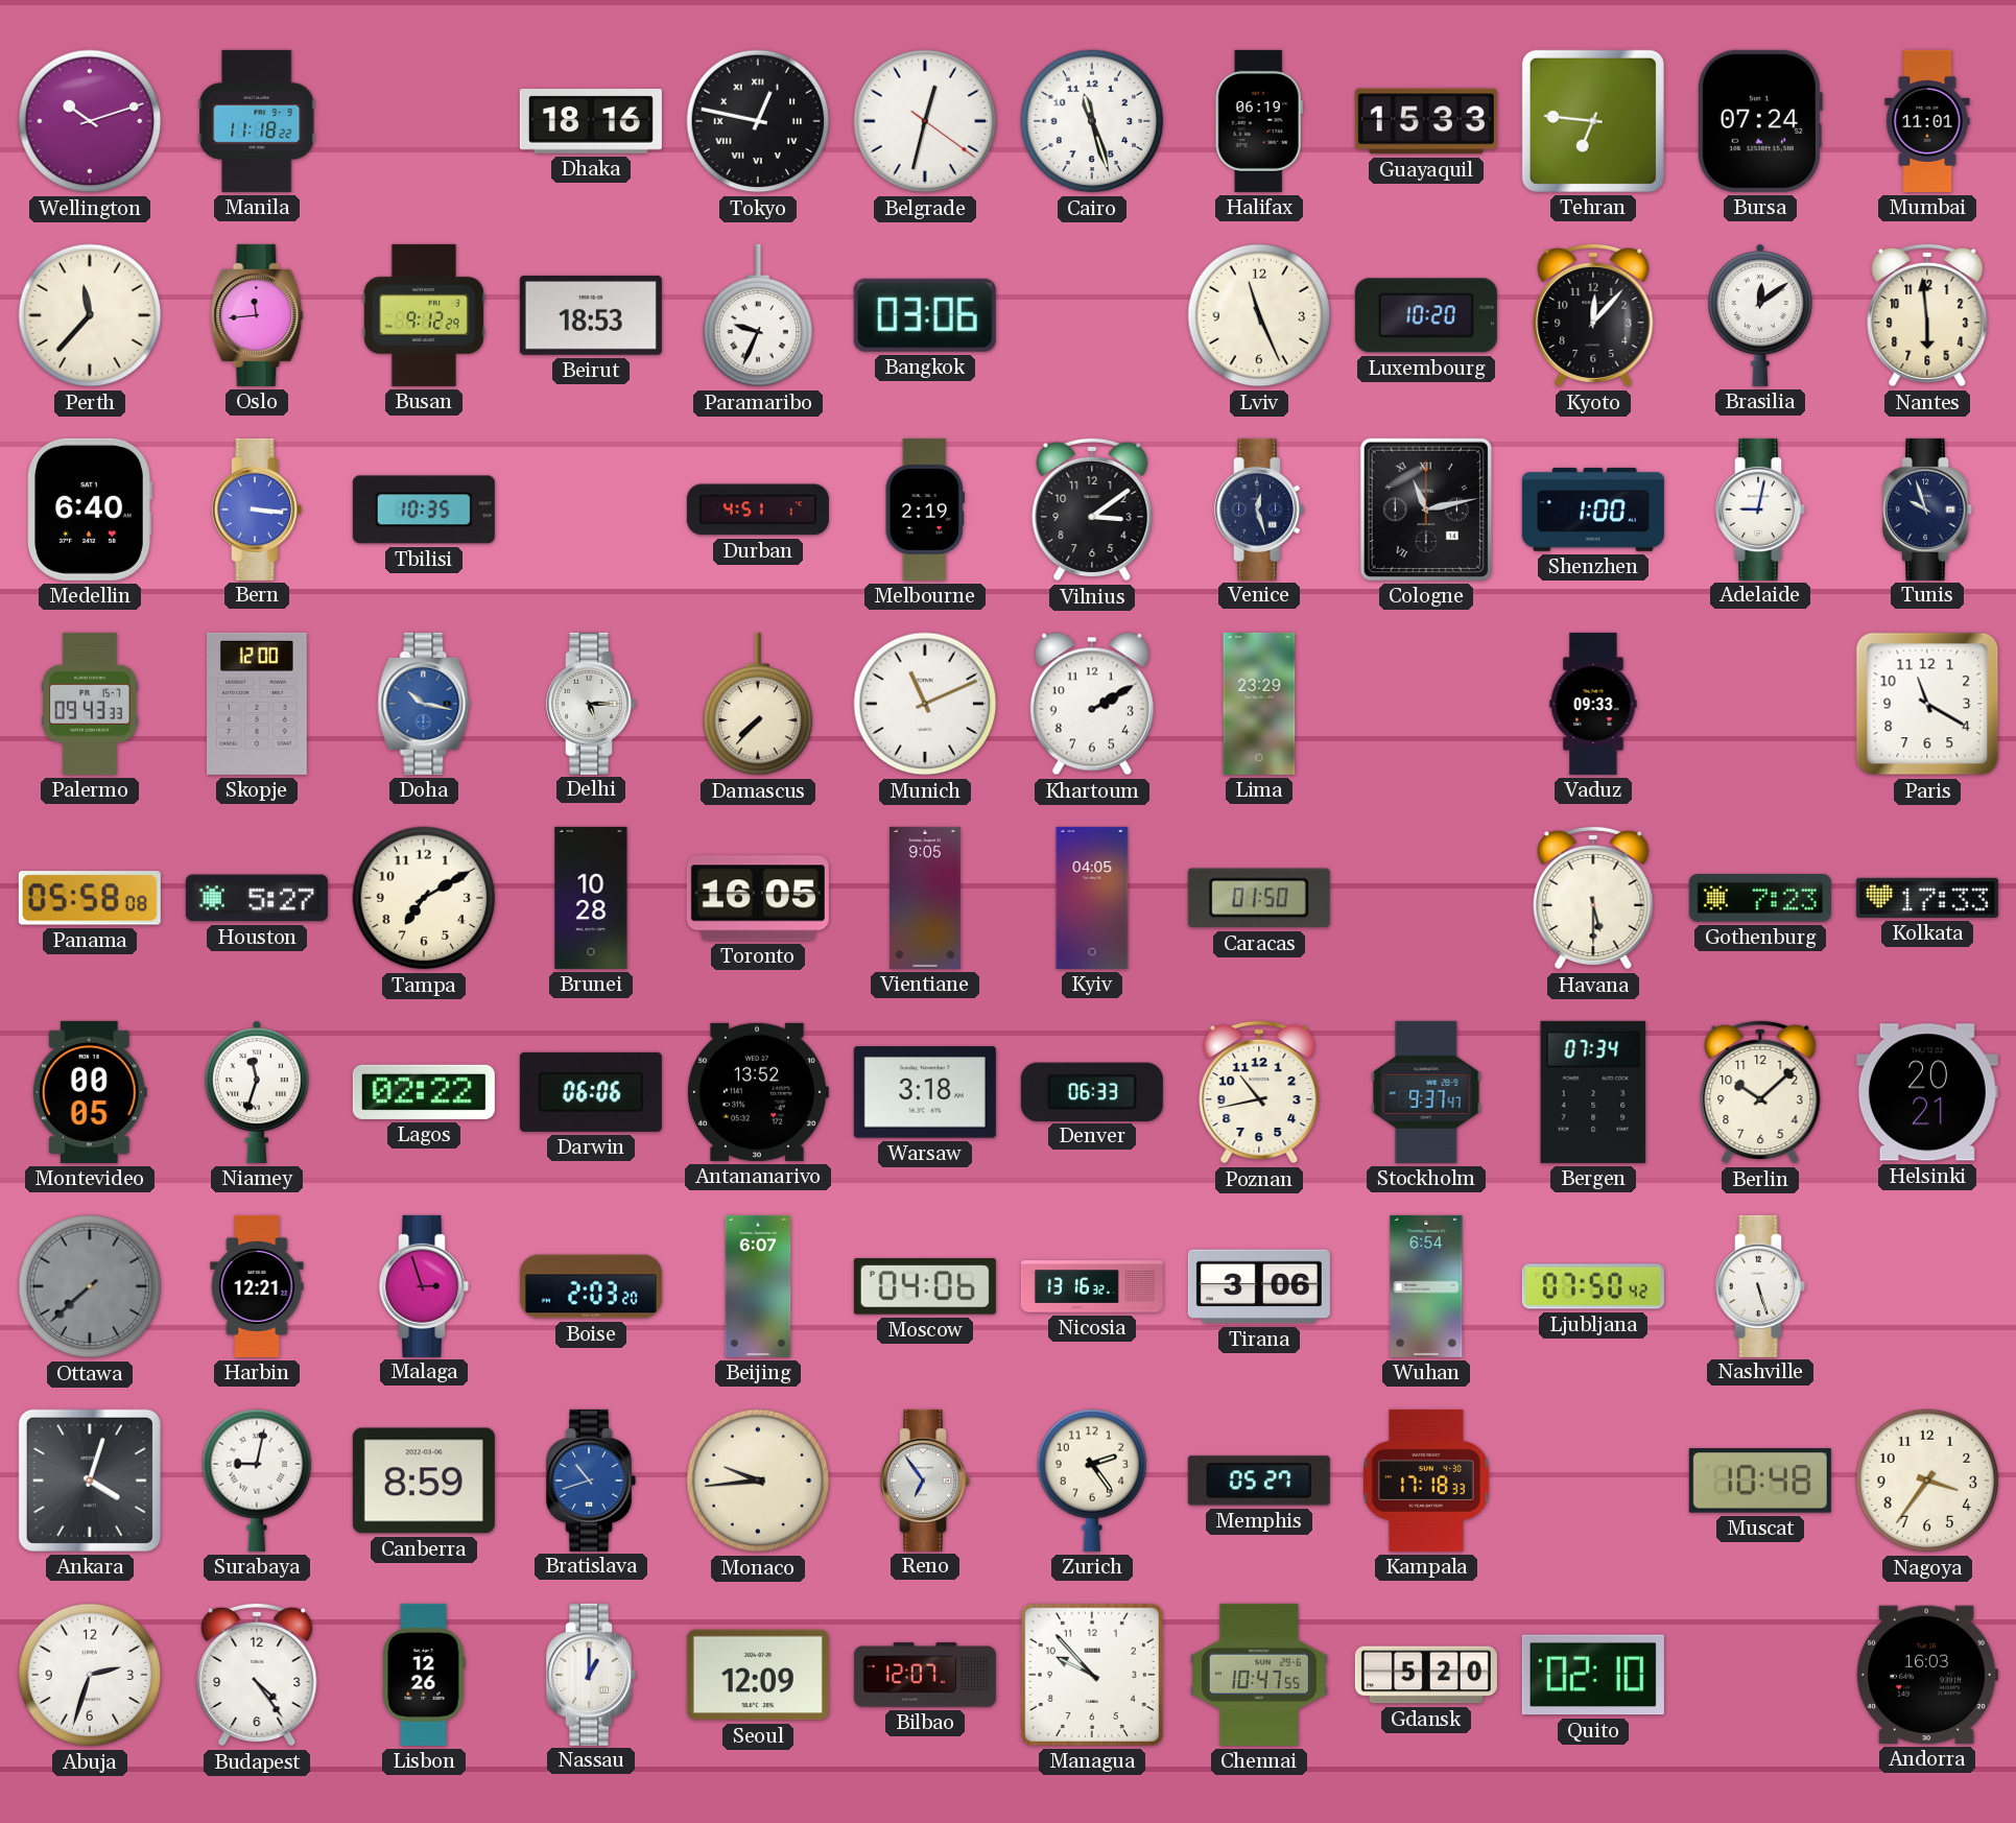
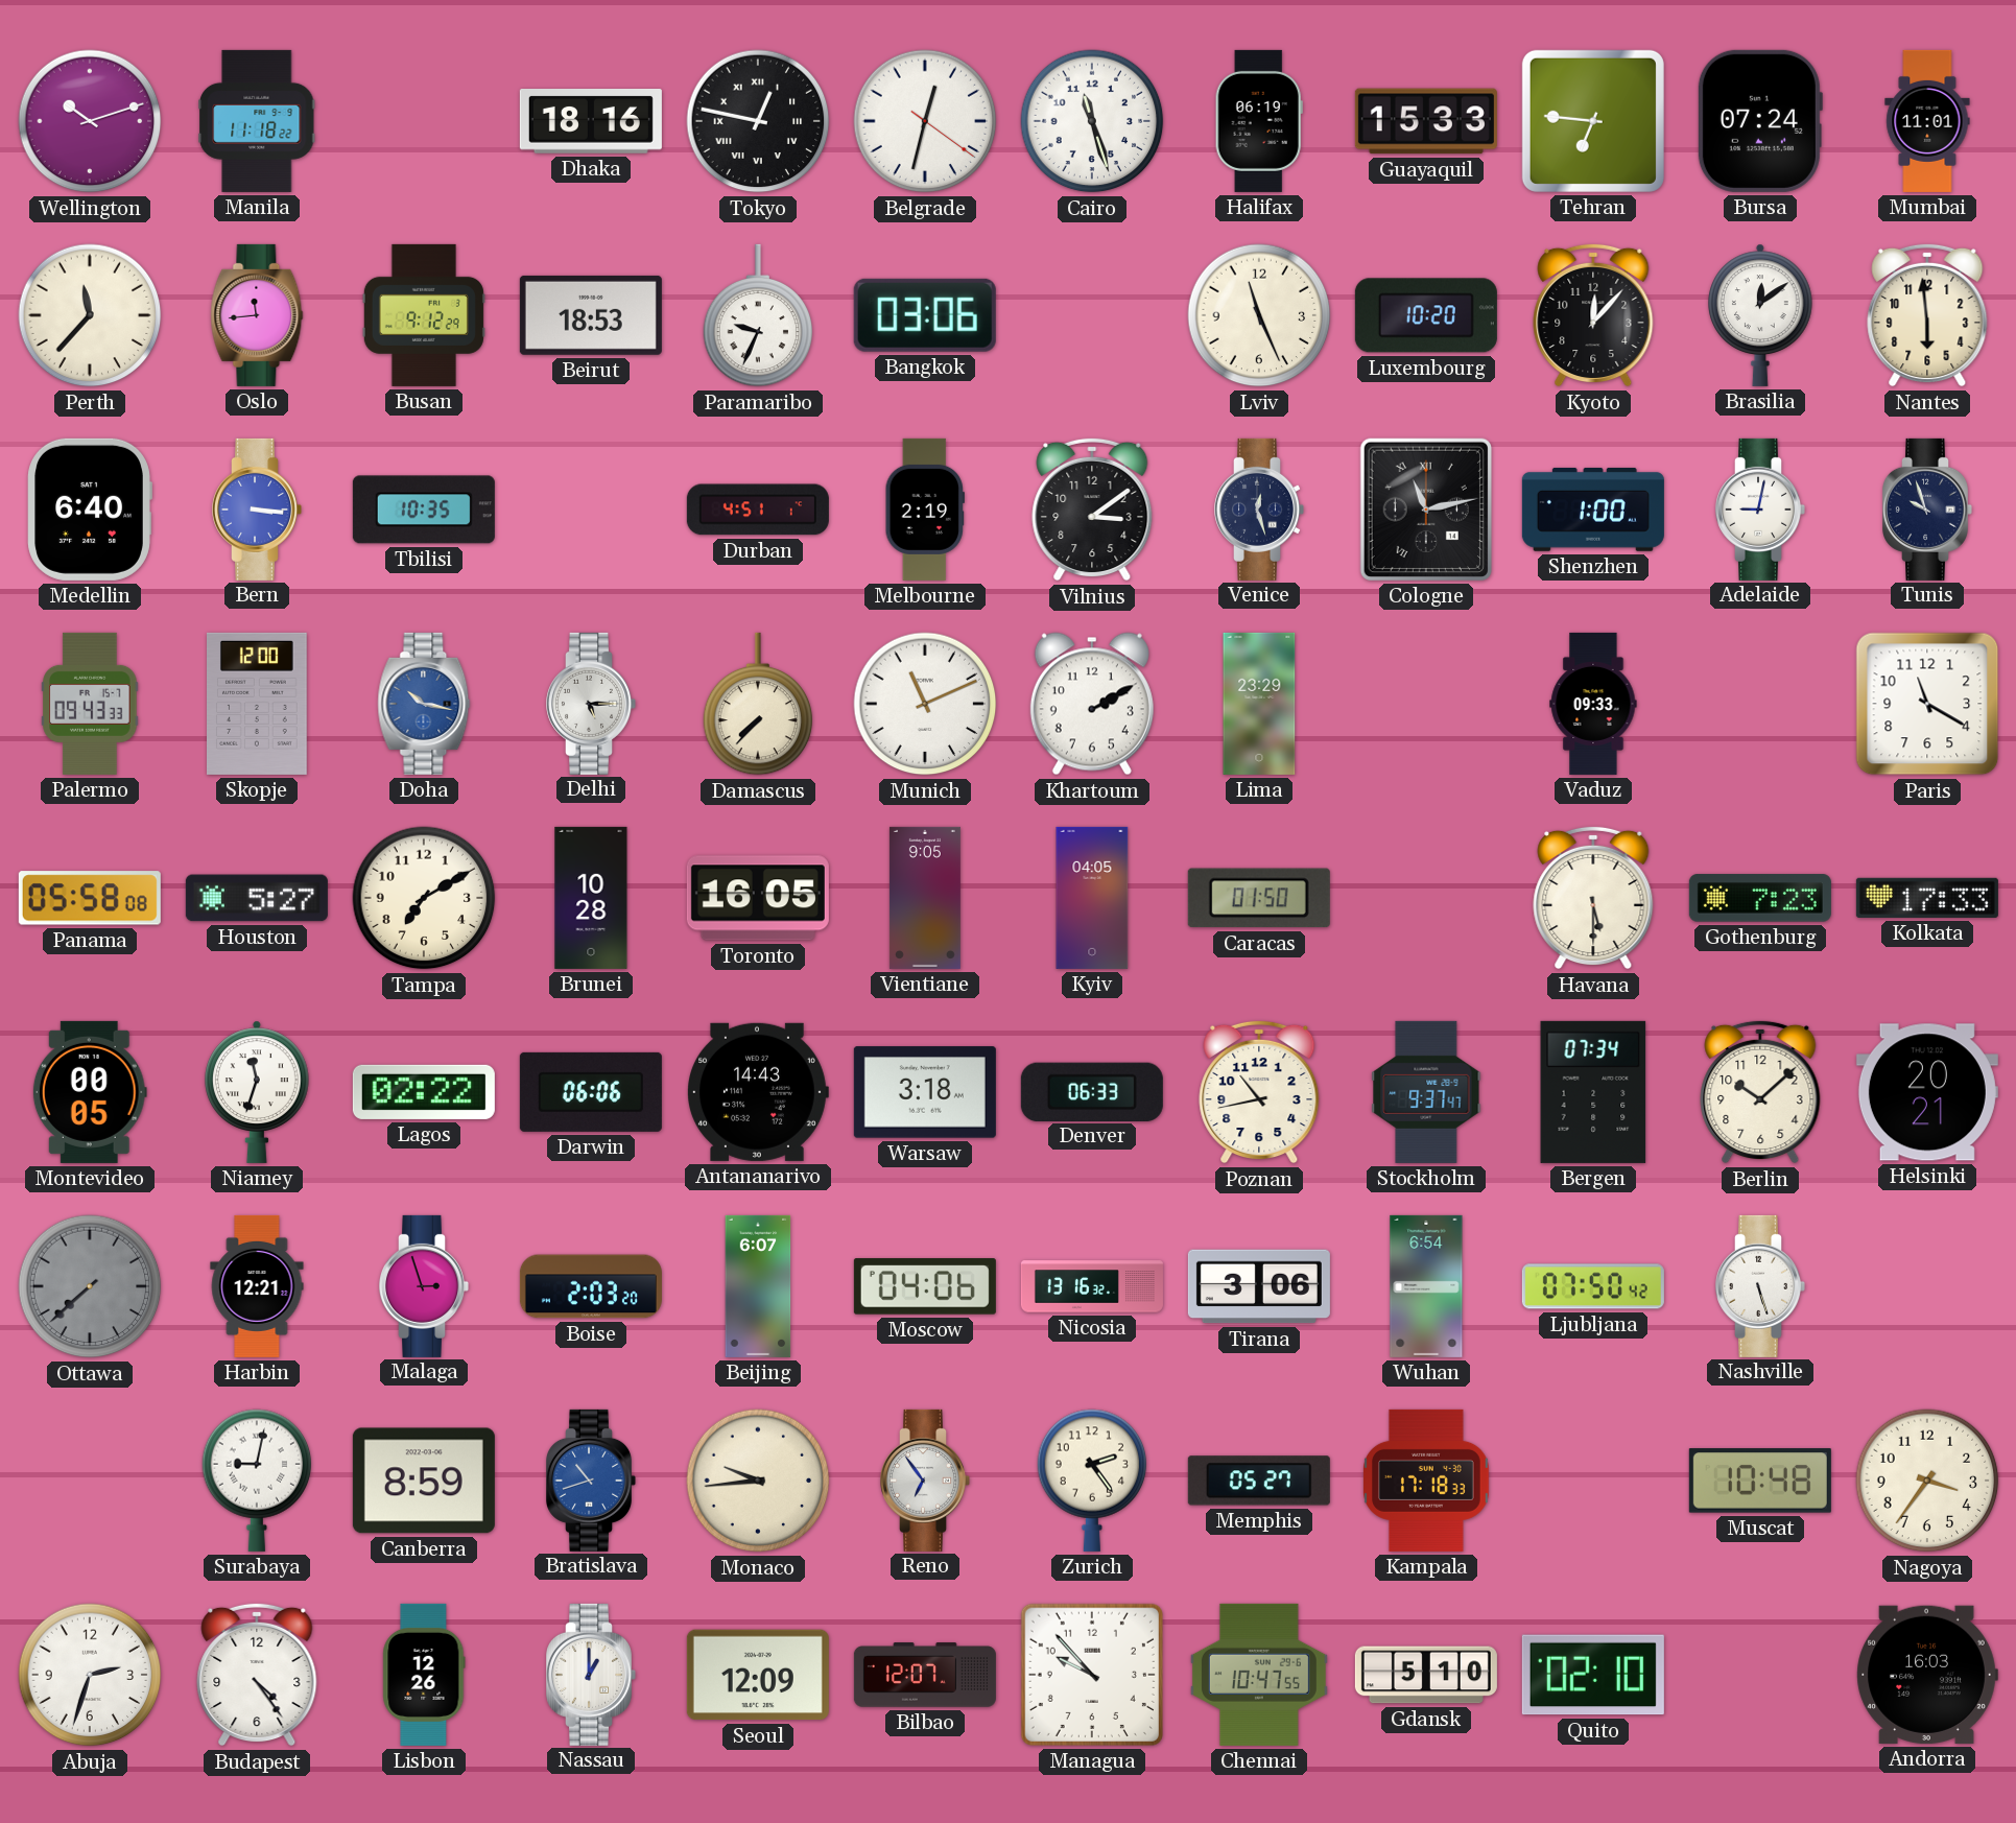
Antananarivo: 13:52 -> 14:43
Ankara: 4:03 -> none
Gdansk: 5:20 -> 5:10
